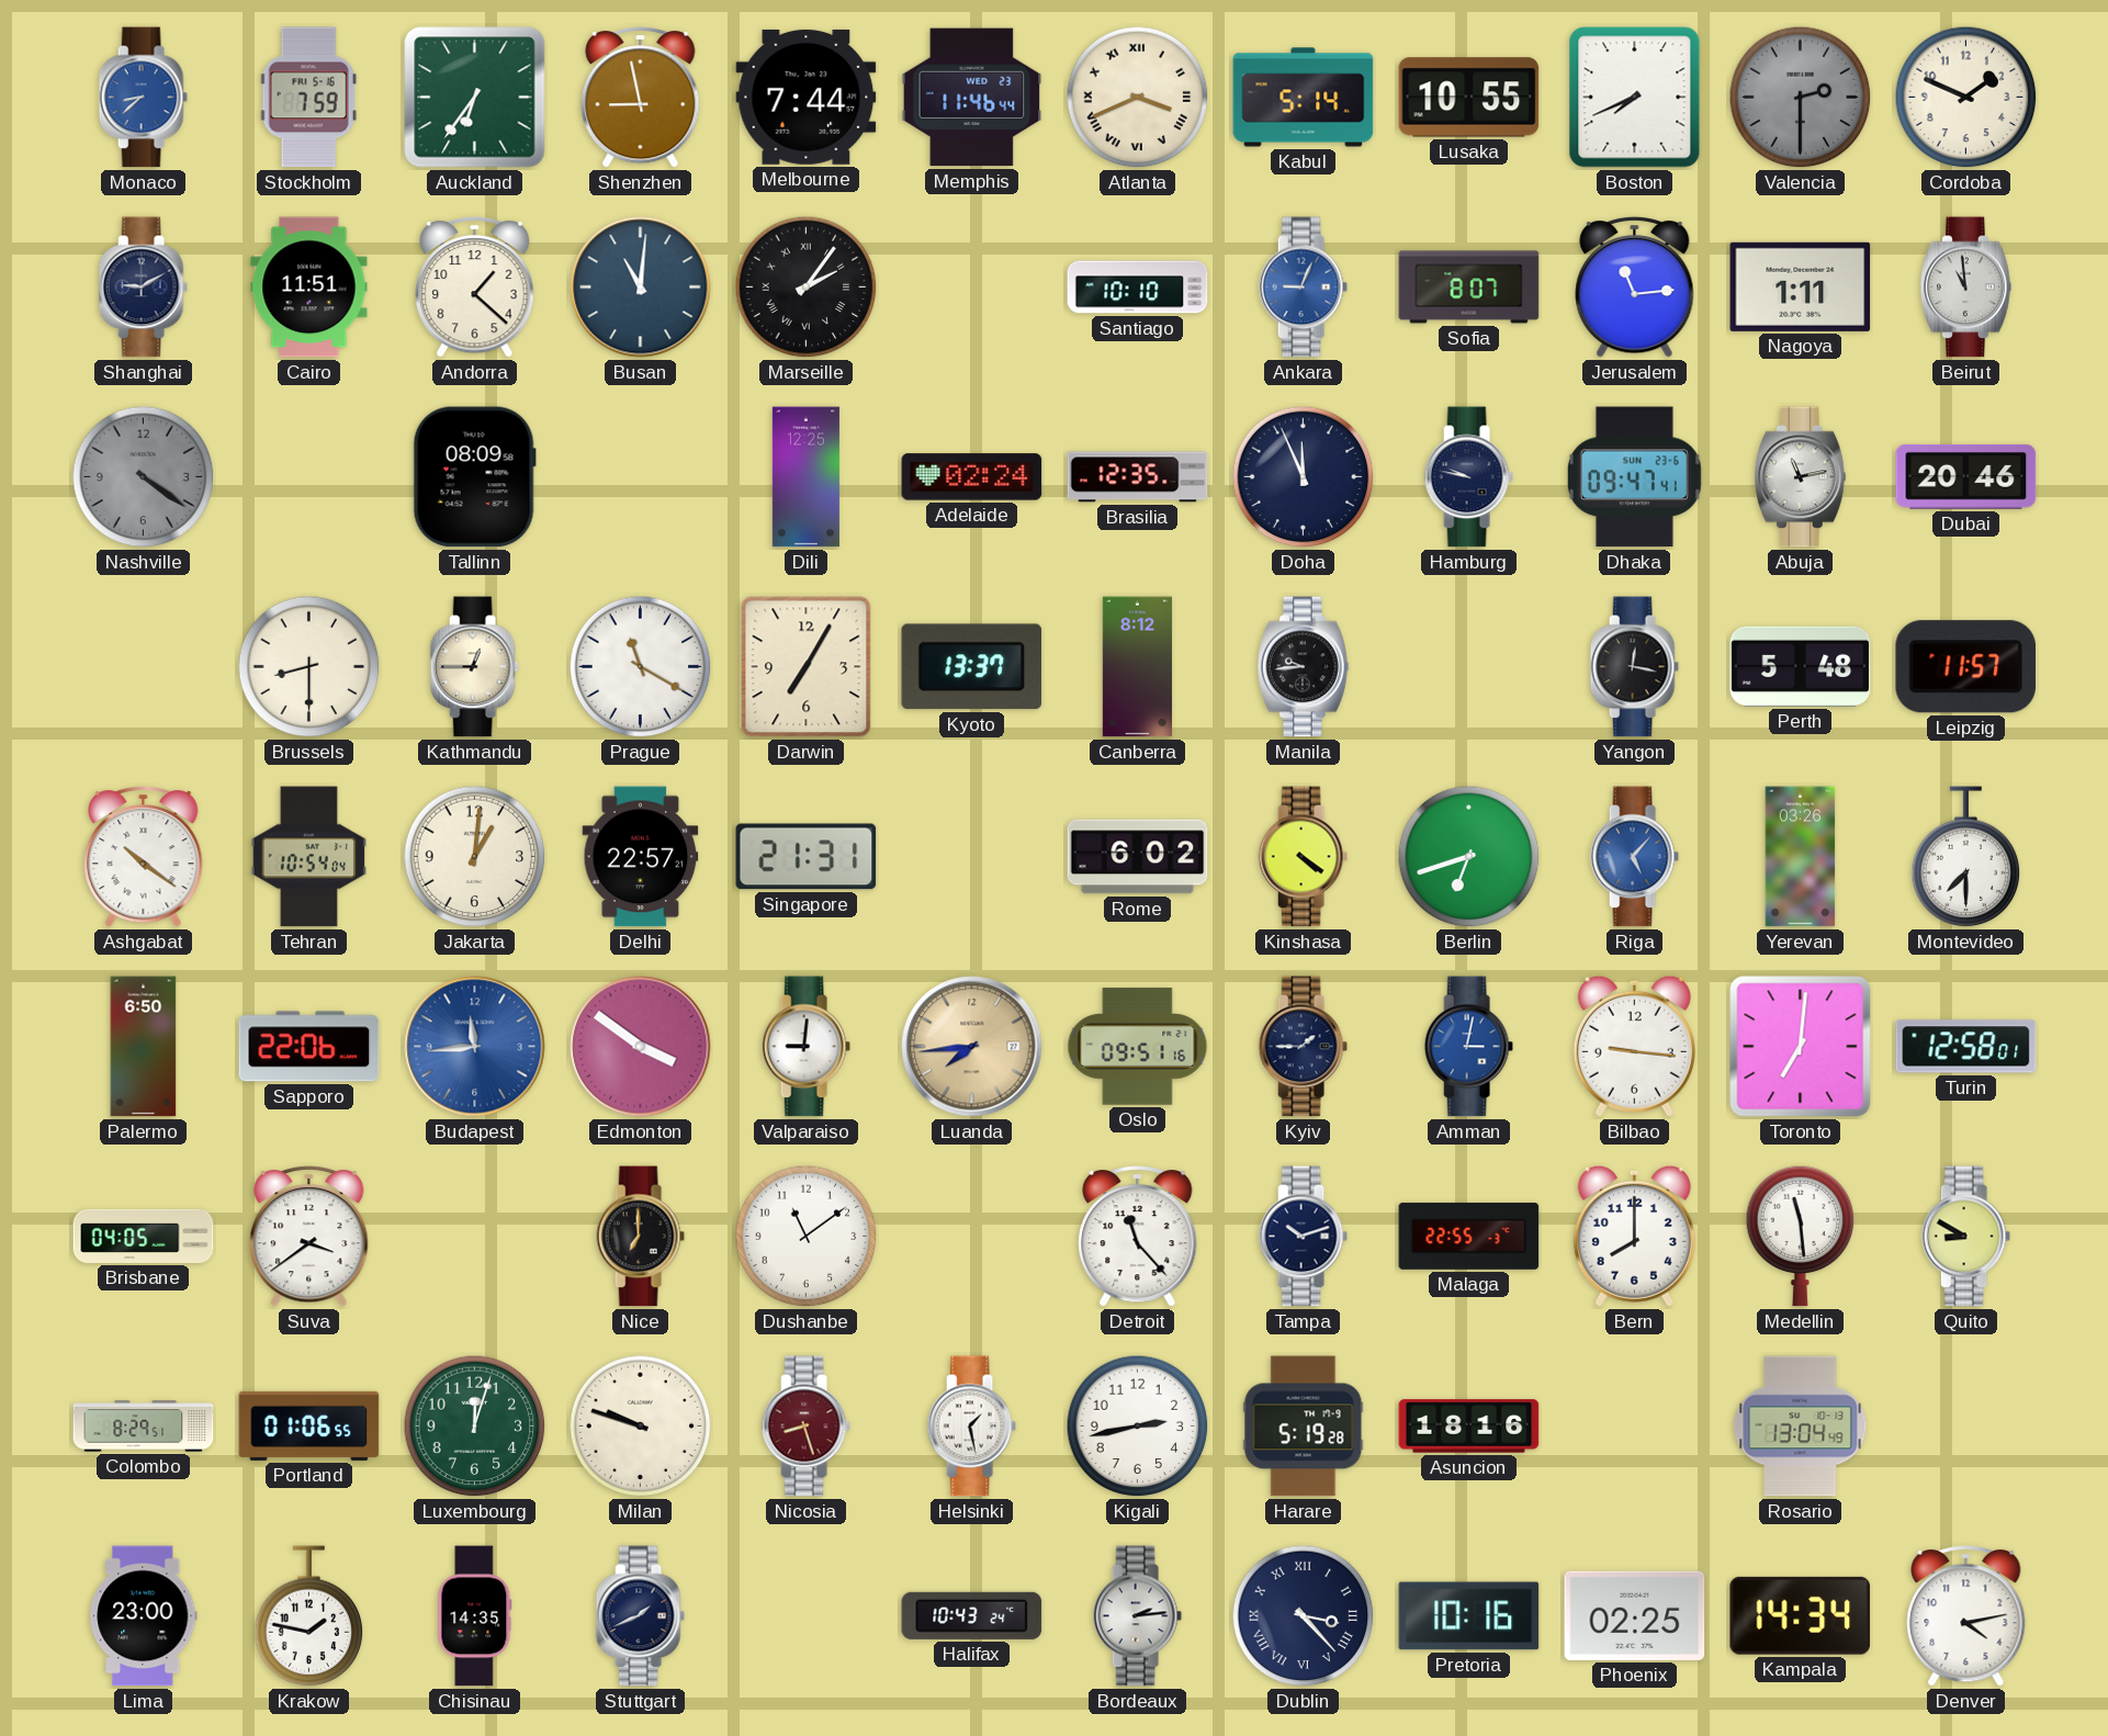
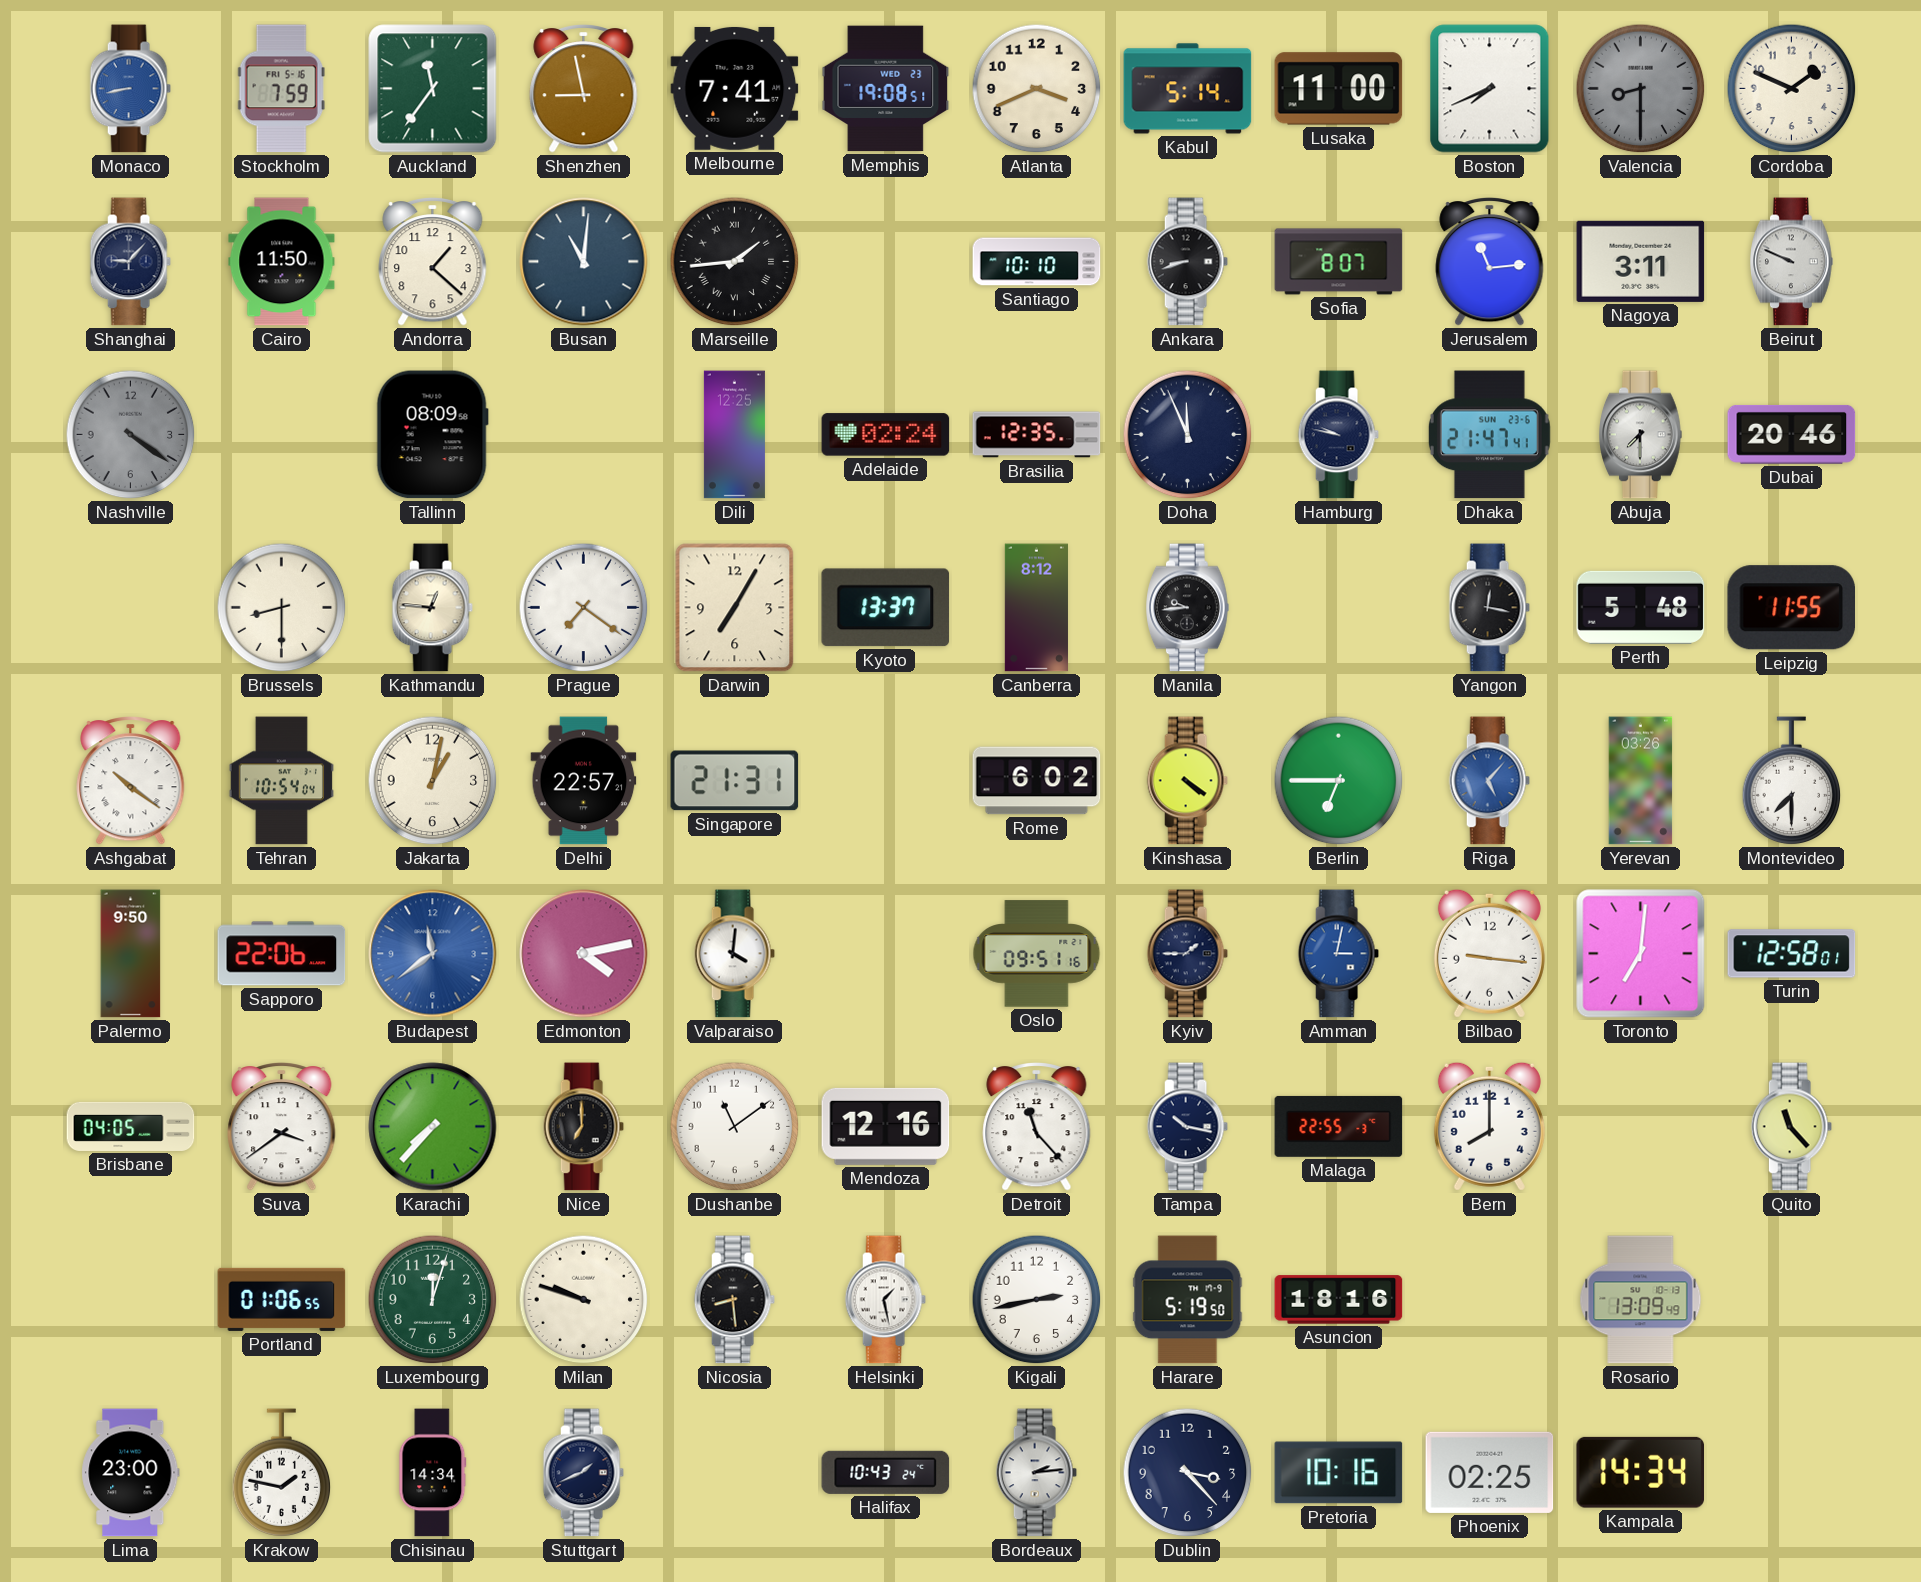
Monaco: 8:38 -> 8:43
Auckland: 6:36 -> 11:36
Melbourne: 7:44 -> 7:41
Memphis: 11:46 -> 19:08
Atlanta numerals: Roman -> Arabic
Lusaka: 10:55 -> 11:00
Valencia: 2:30 -> 8:30
Shanghai: 9:10 -> 9:07
Cairo: 11:51 -> 11:50
Marseille: 2:06 -> 1:44
Ankara: 9:04 -> 8:42
Ankara dial: blue -> black
Nagoya: 1:11 -> 3:11
Beirut: 10:59 -> 9:49
Dhaka: 09:47 -> 21:47
Abuja: 11:13 -> 7:30
Kathmandu: 12:45 -> 12:46
Prague: 11:20 -> 7:21
Leipzig: 11:57 -> 11:55
Jakarta: 1:01 -> 1:02
Berlin: 6:42 -> 6:45
Palermo: 6:50 -> 9:50
Budapest: 11:44 -> 11:39
Edmonton: 3:51 -> 4:13
Valparaiso: 9:01 -> 4:01
Luanda: 7:44 -> none
Karachi: none -> 7:37
Mendoza: none -> 12:16
Tampa: 10:12 -> 10:17
Medellin: 11:29 -> none
Quito: 8:50 -> 11:23
Colombo: 8:29 -> none
Nicosia: 8:27 -> 8:29
Nicosia dial: burgundy -> black
Harare: 5:19:28 -> 5:19:50
Rosario: 13:04 -> 13:09
Chisinau: 14:35 -> 14:34
Dublin numerals: Roman -> Arabic
Denver: 4:13 -> none
